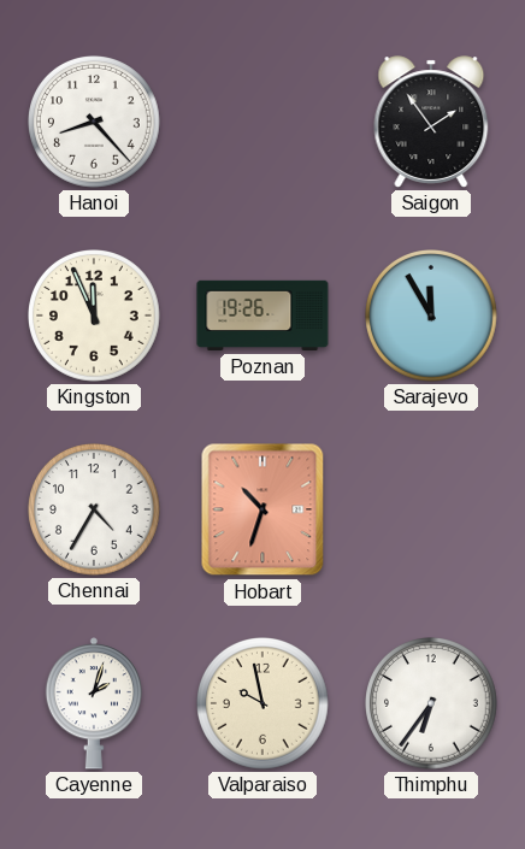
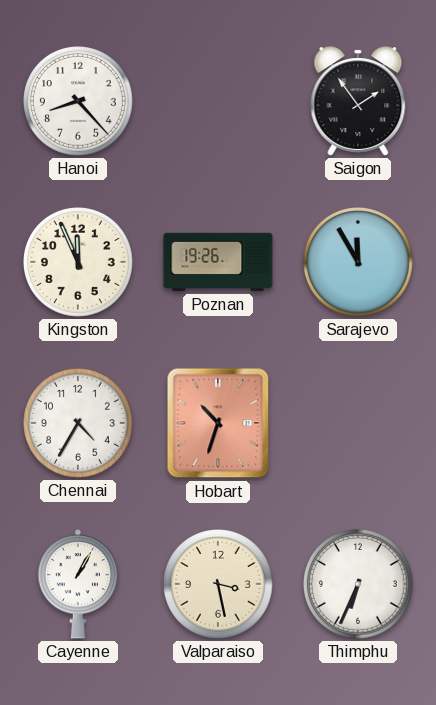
Cayenne: 2:03 -> 1:05
Valparaiso: 9:58 -> 3:28
Thimphu: 6:36 -> 6:34
